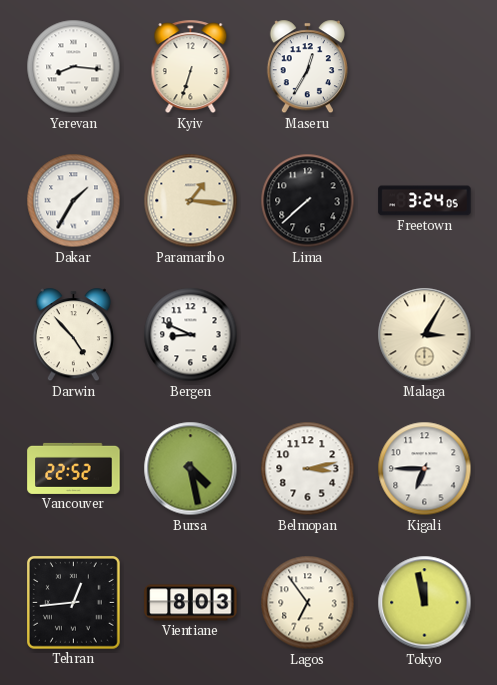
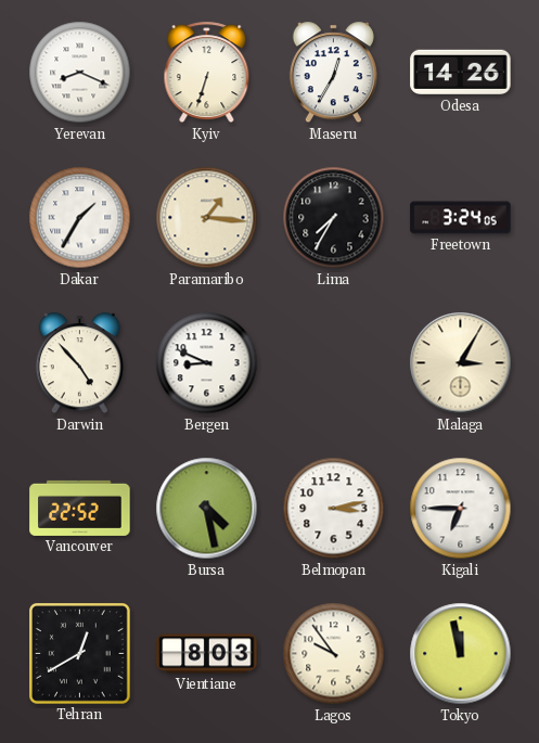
Yerevan: 8:16 -> 8:19
Odesa: none -> 14:26
Lima: 7:38 -> 7:35
Tehran: 12:44 -> 12:40
Lagos: 6:54 -> 9:54
